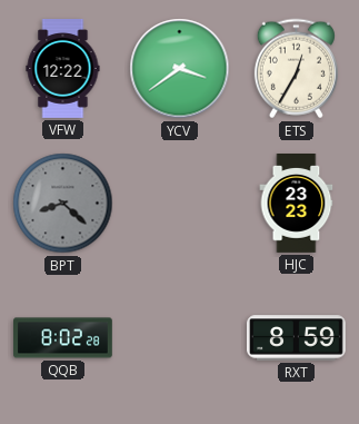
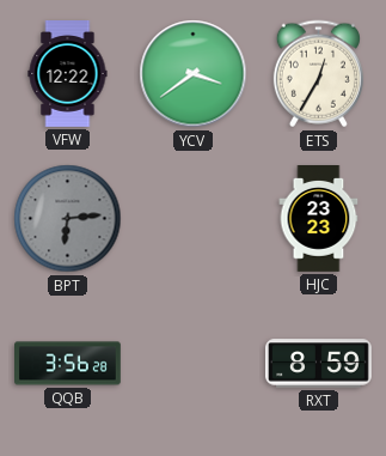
BPT: 8:22 -> 6:14
QQB: 8:02 -> 3:56
